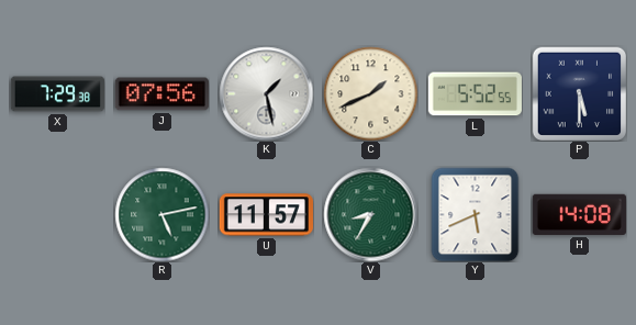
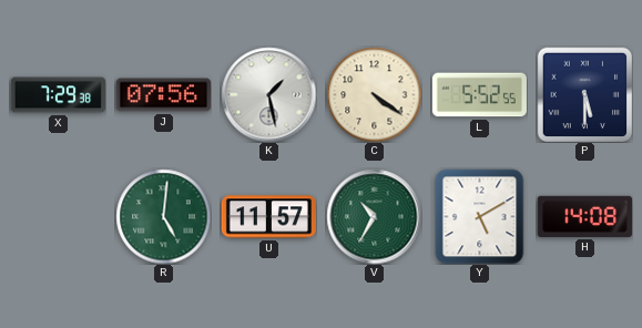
C: 1:41 -> 4:21
R: 5:13 -> 5:01
V: 8:35 -> 10:35
Y: 5:41 -> 5:10
